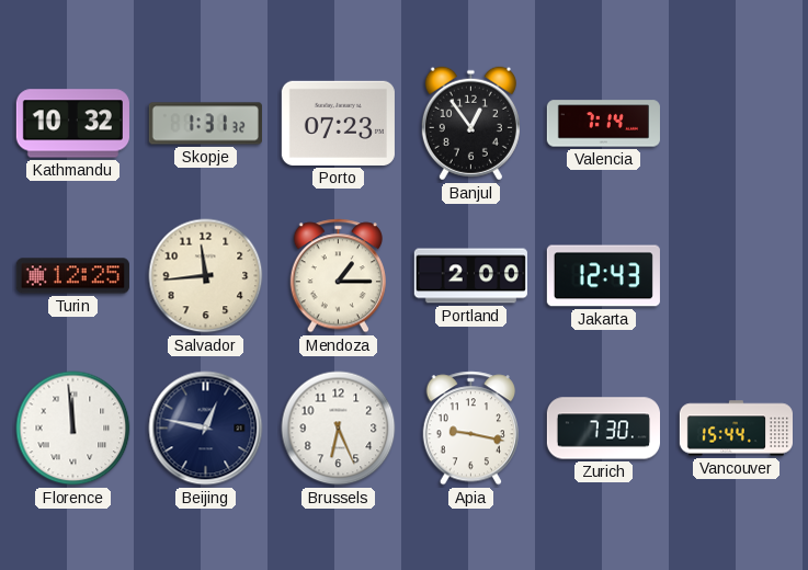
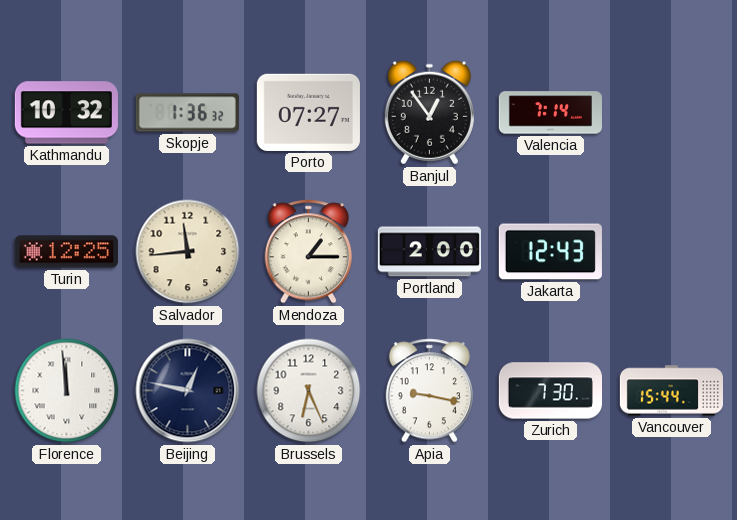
Skopje: 1:31 -> 1:36
Porto: 07:23 -> 07:27
